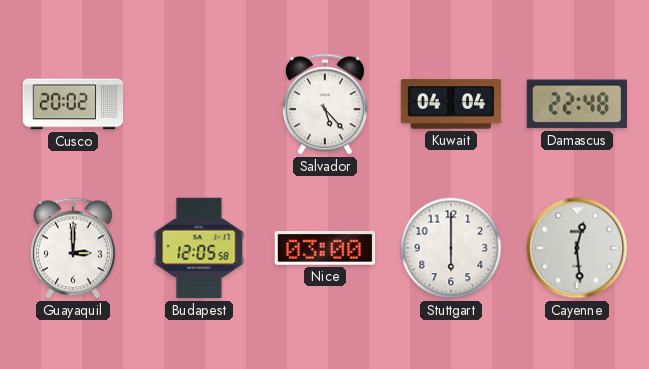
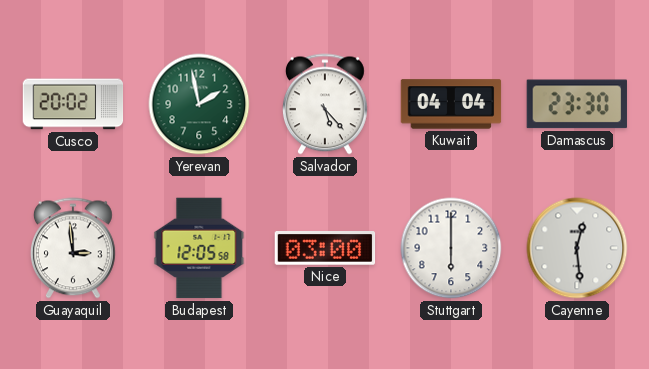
Yerevan: none -> 1:58
Damascus: 22:48 -> 23:30
Guayaquil: 3:00 -> 2:59
